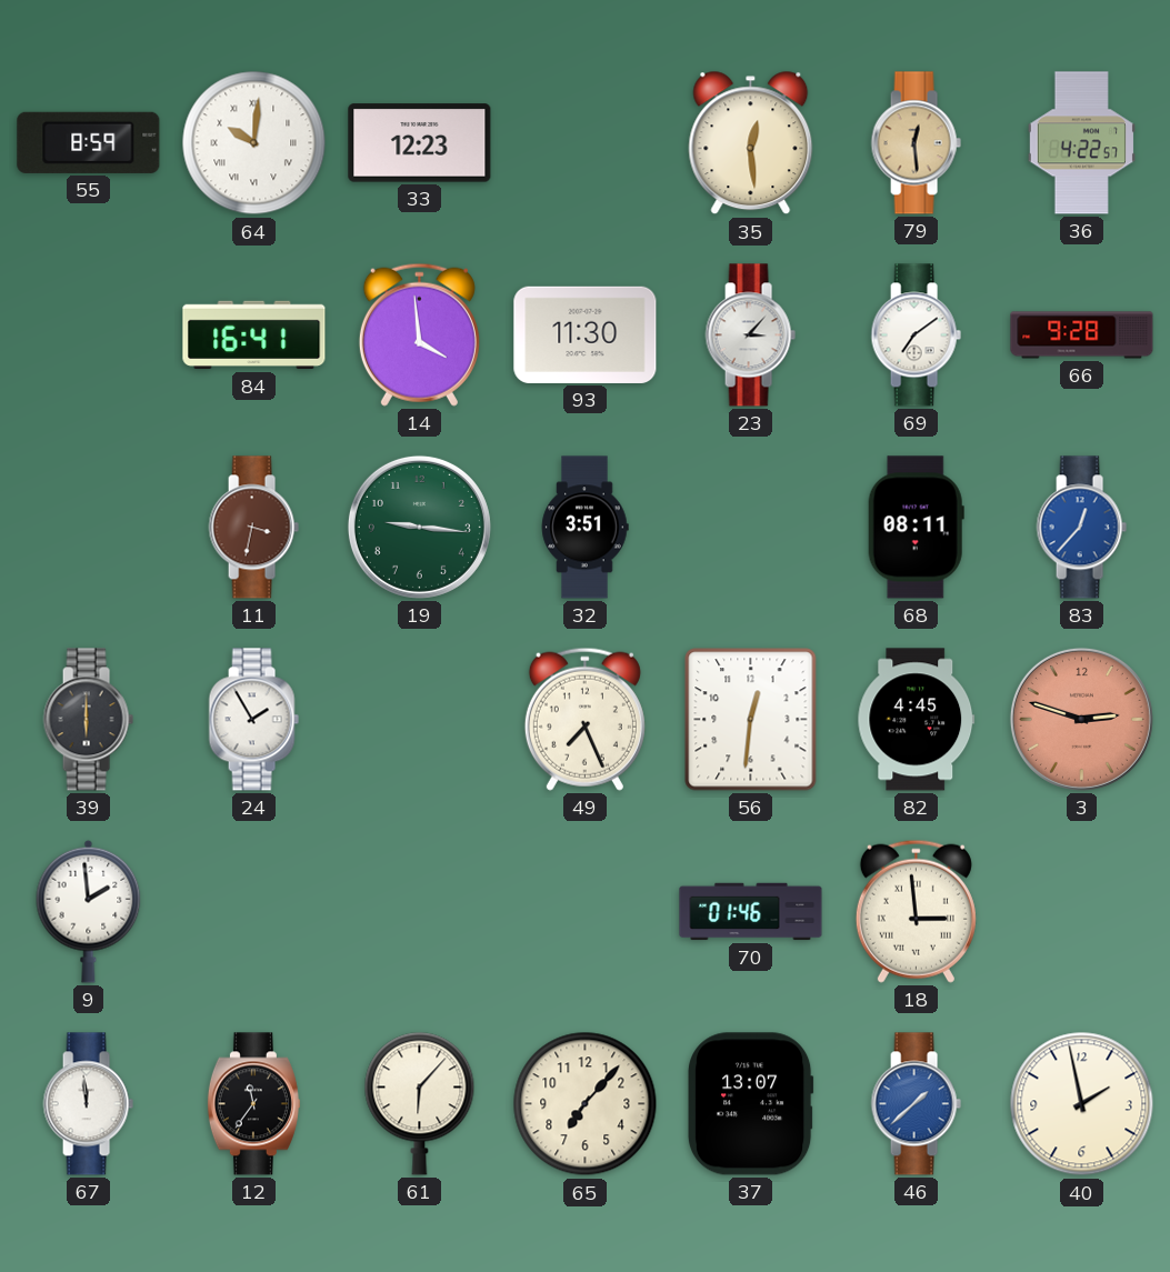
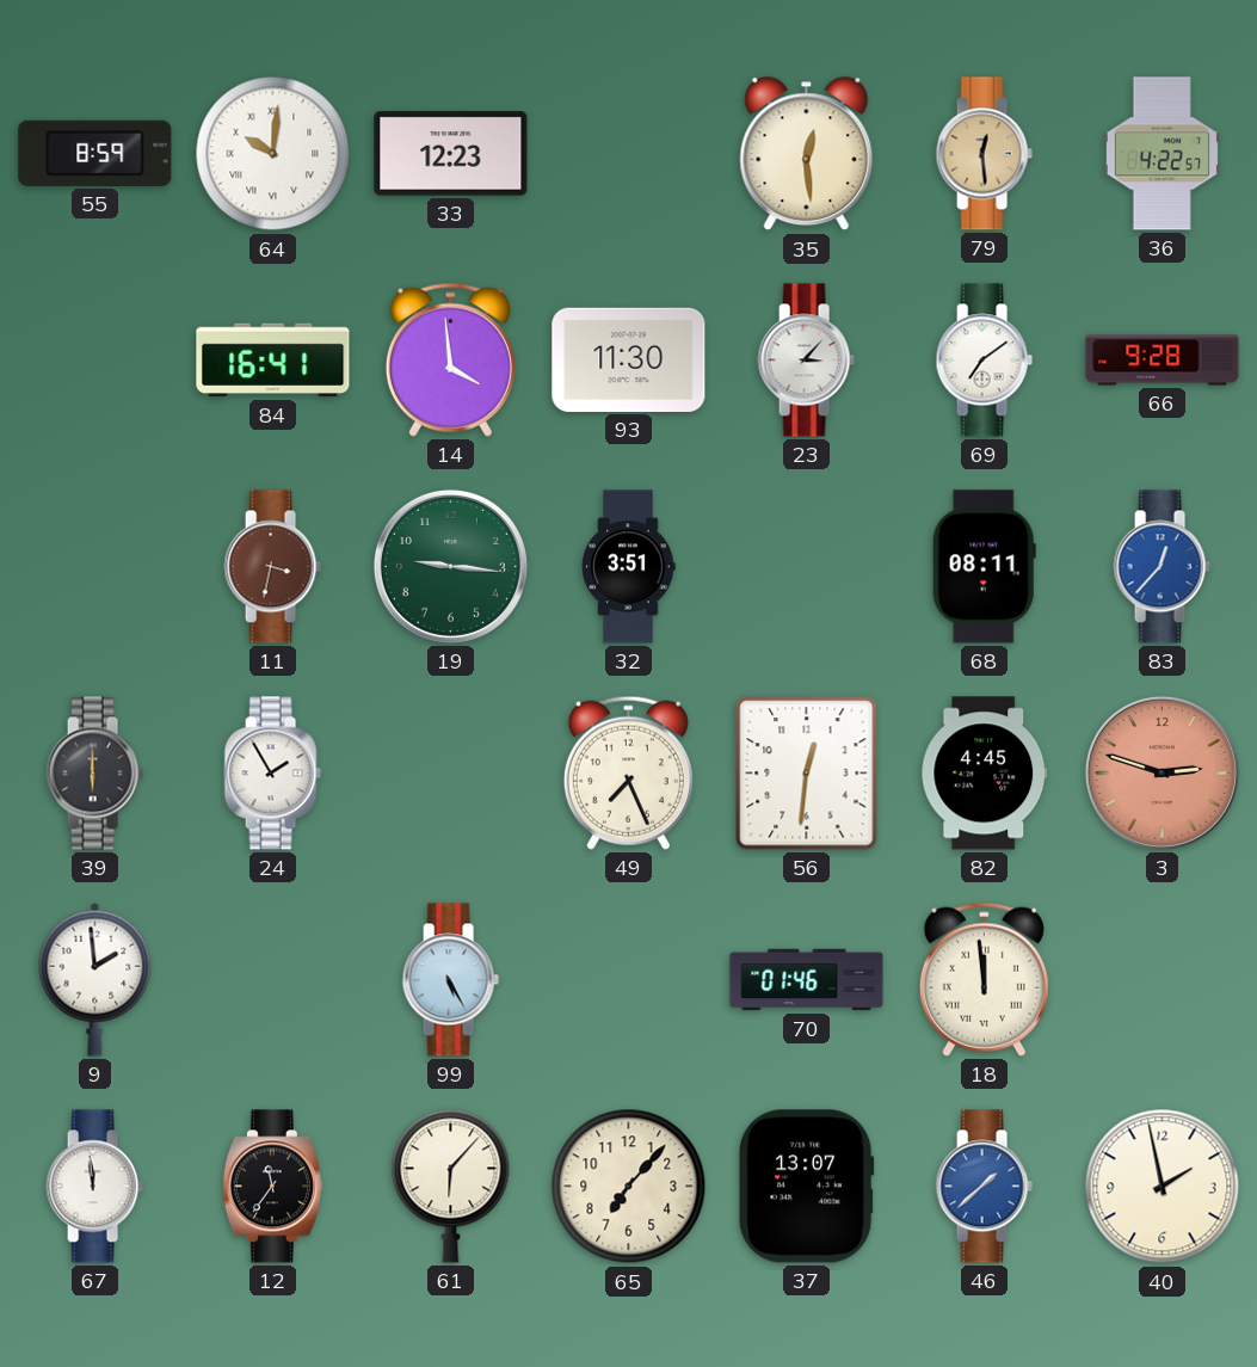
99: none -> 5:25
18: 2:59 -> 11:59
